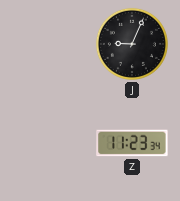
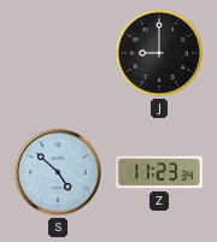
J: 9:04 -> 9:00
S: none -> 4:52
